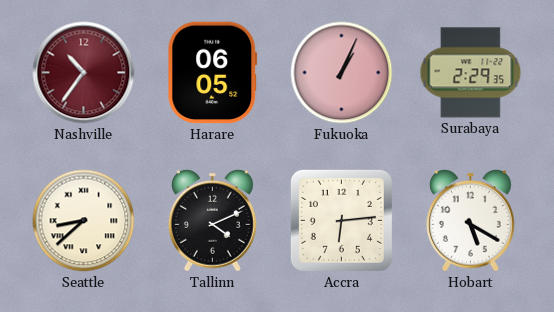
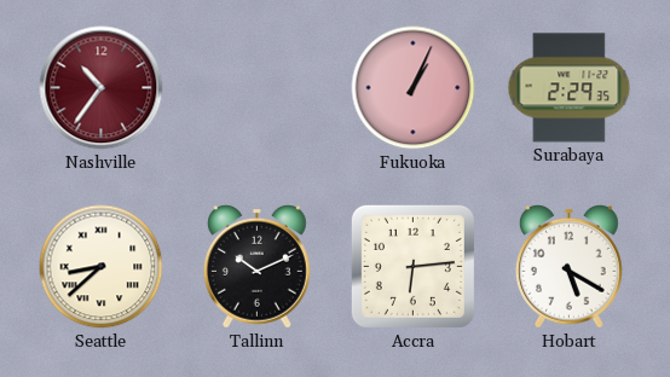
Harare: 06:05 -> none
Tallinn: 4:11 -> 10:11
